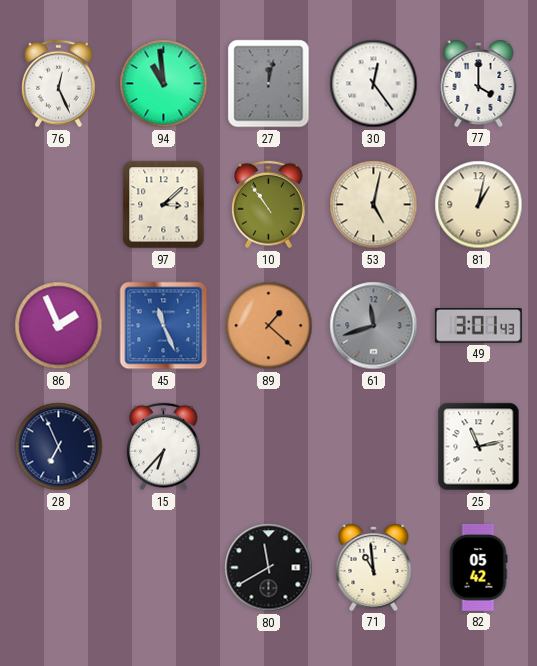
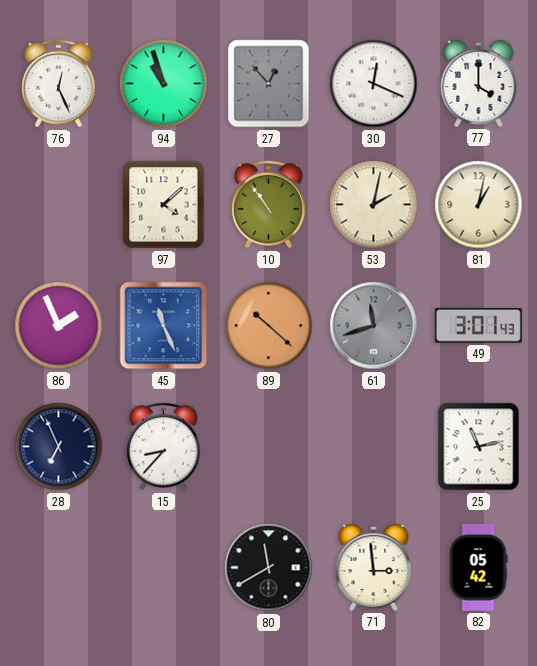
94: 10:59 -> 10:57
27: 12:02 -> 12:53
30: 12:24 -> 12:19
97: 3:08 -> 4:08
53: 5:02 -> 2:02
89: 1:22 -> 10:22
15: 6:37 -> 8:37
71: 10:59 -> 2:59
